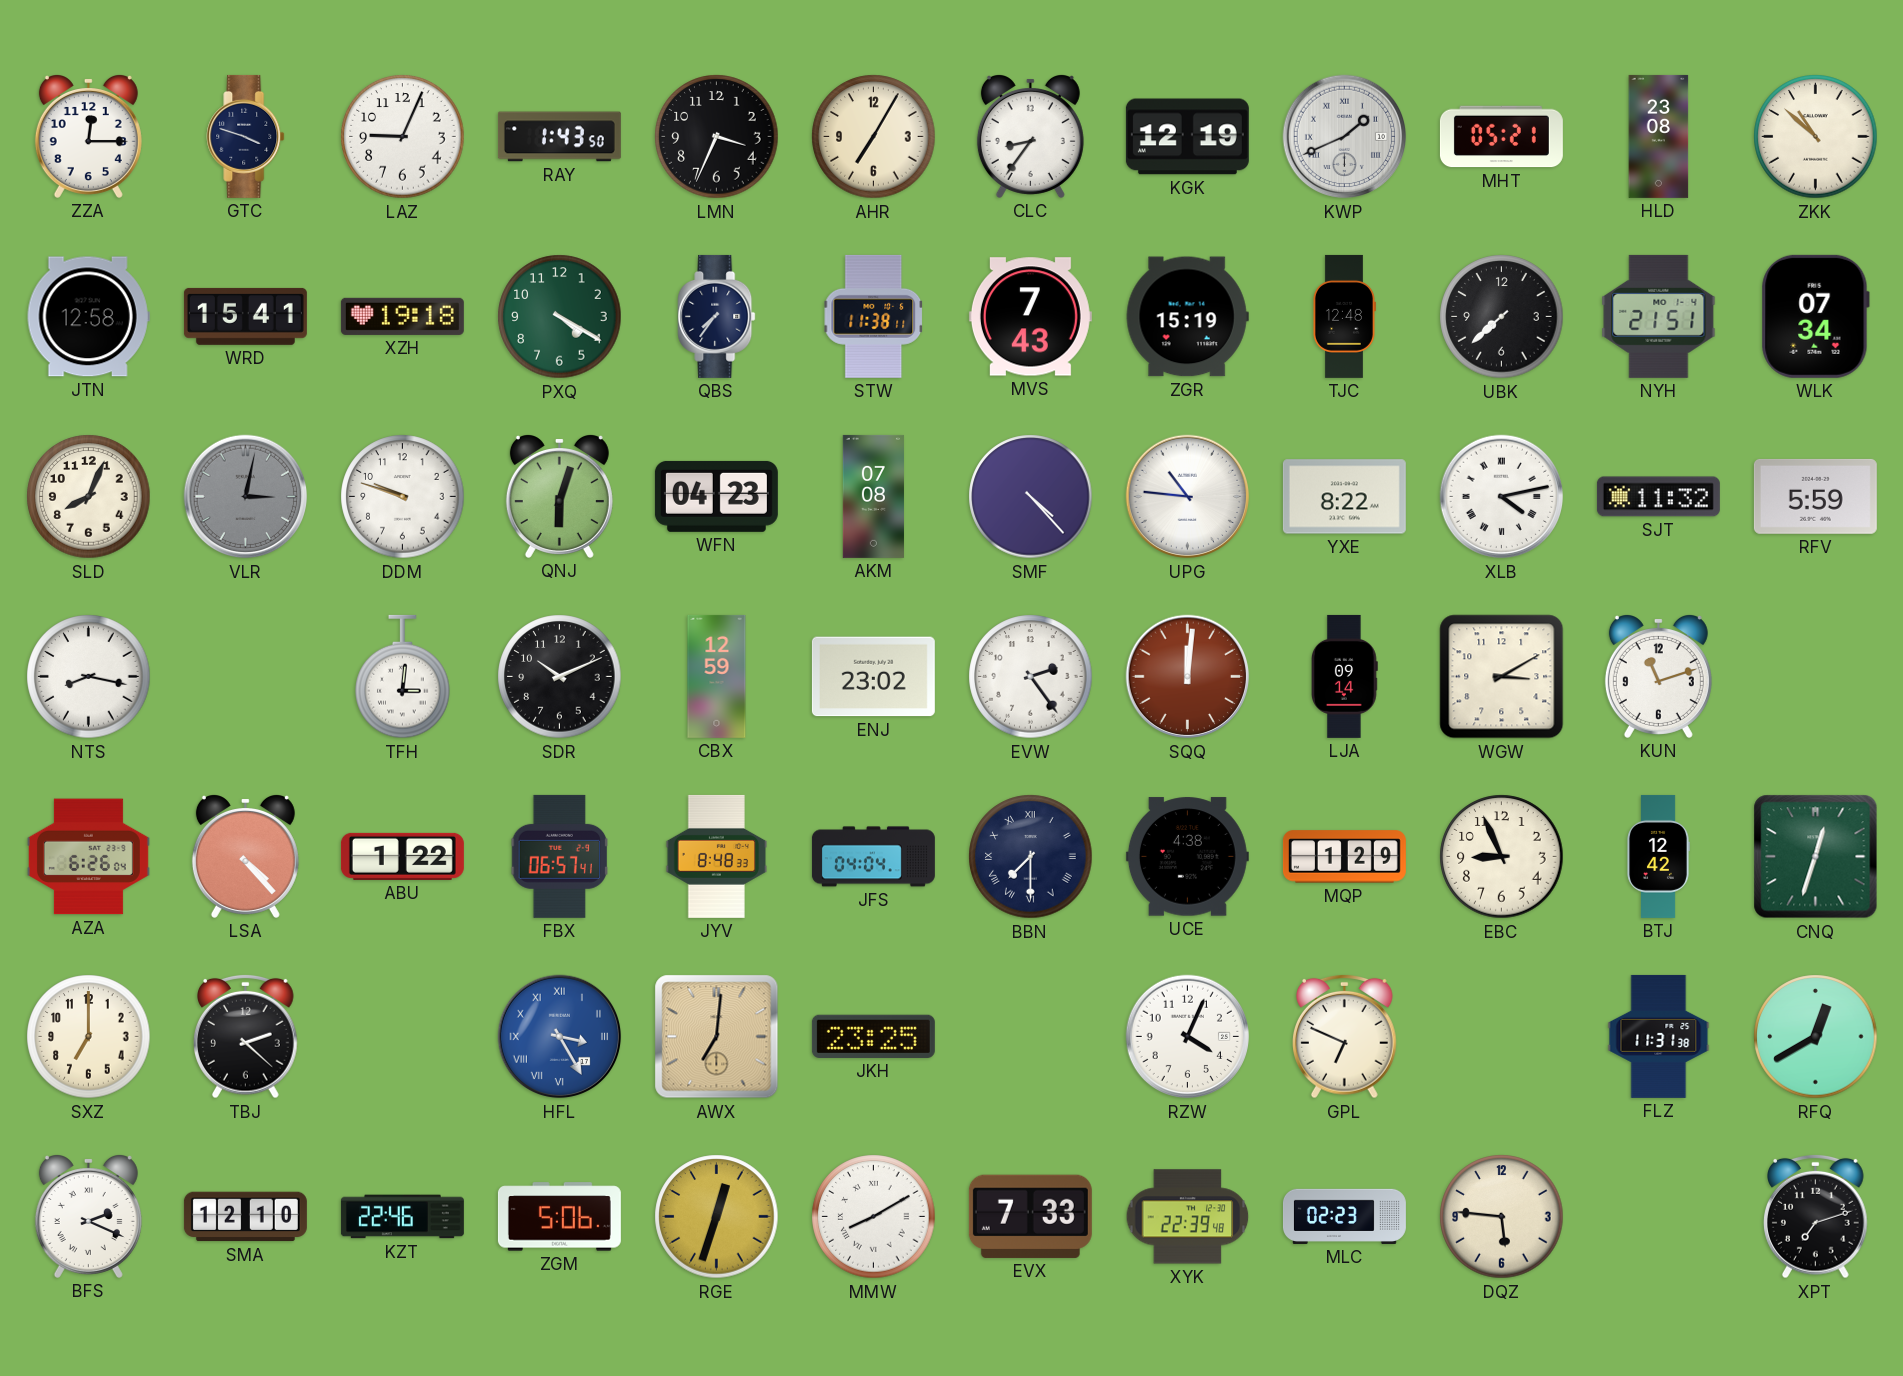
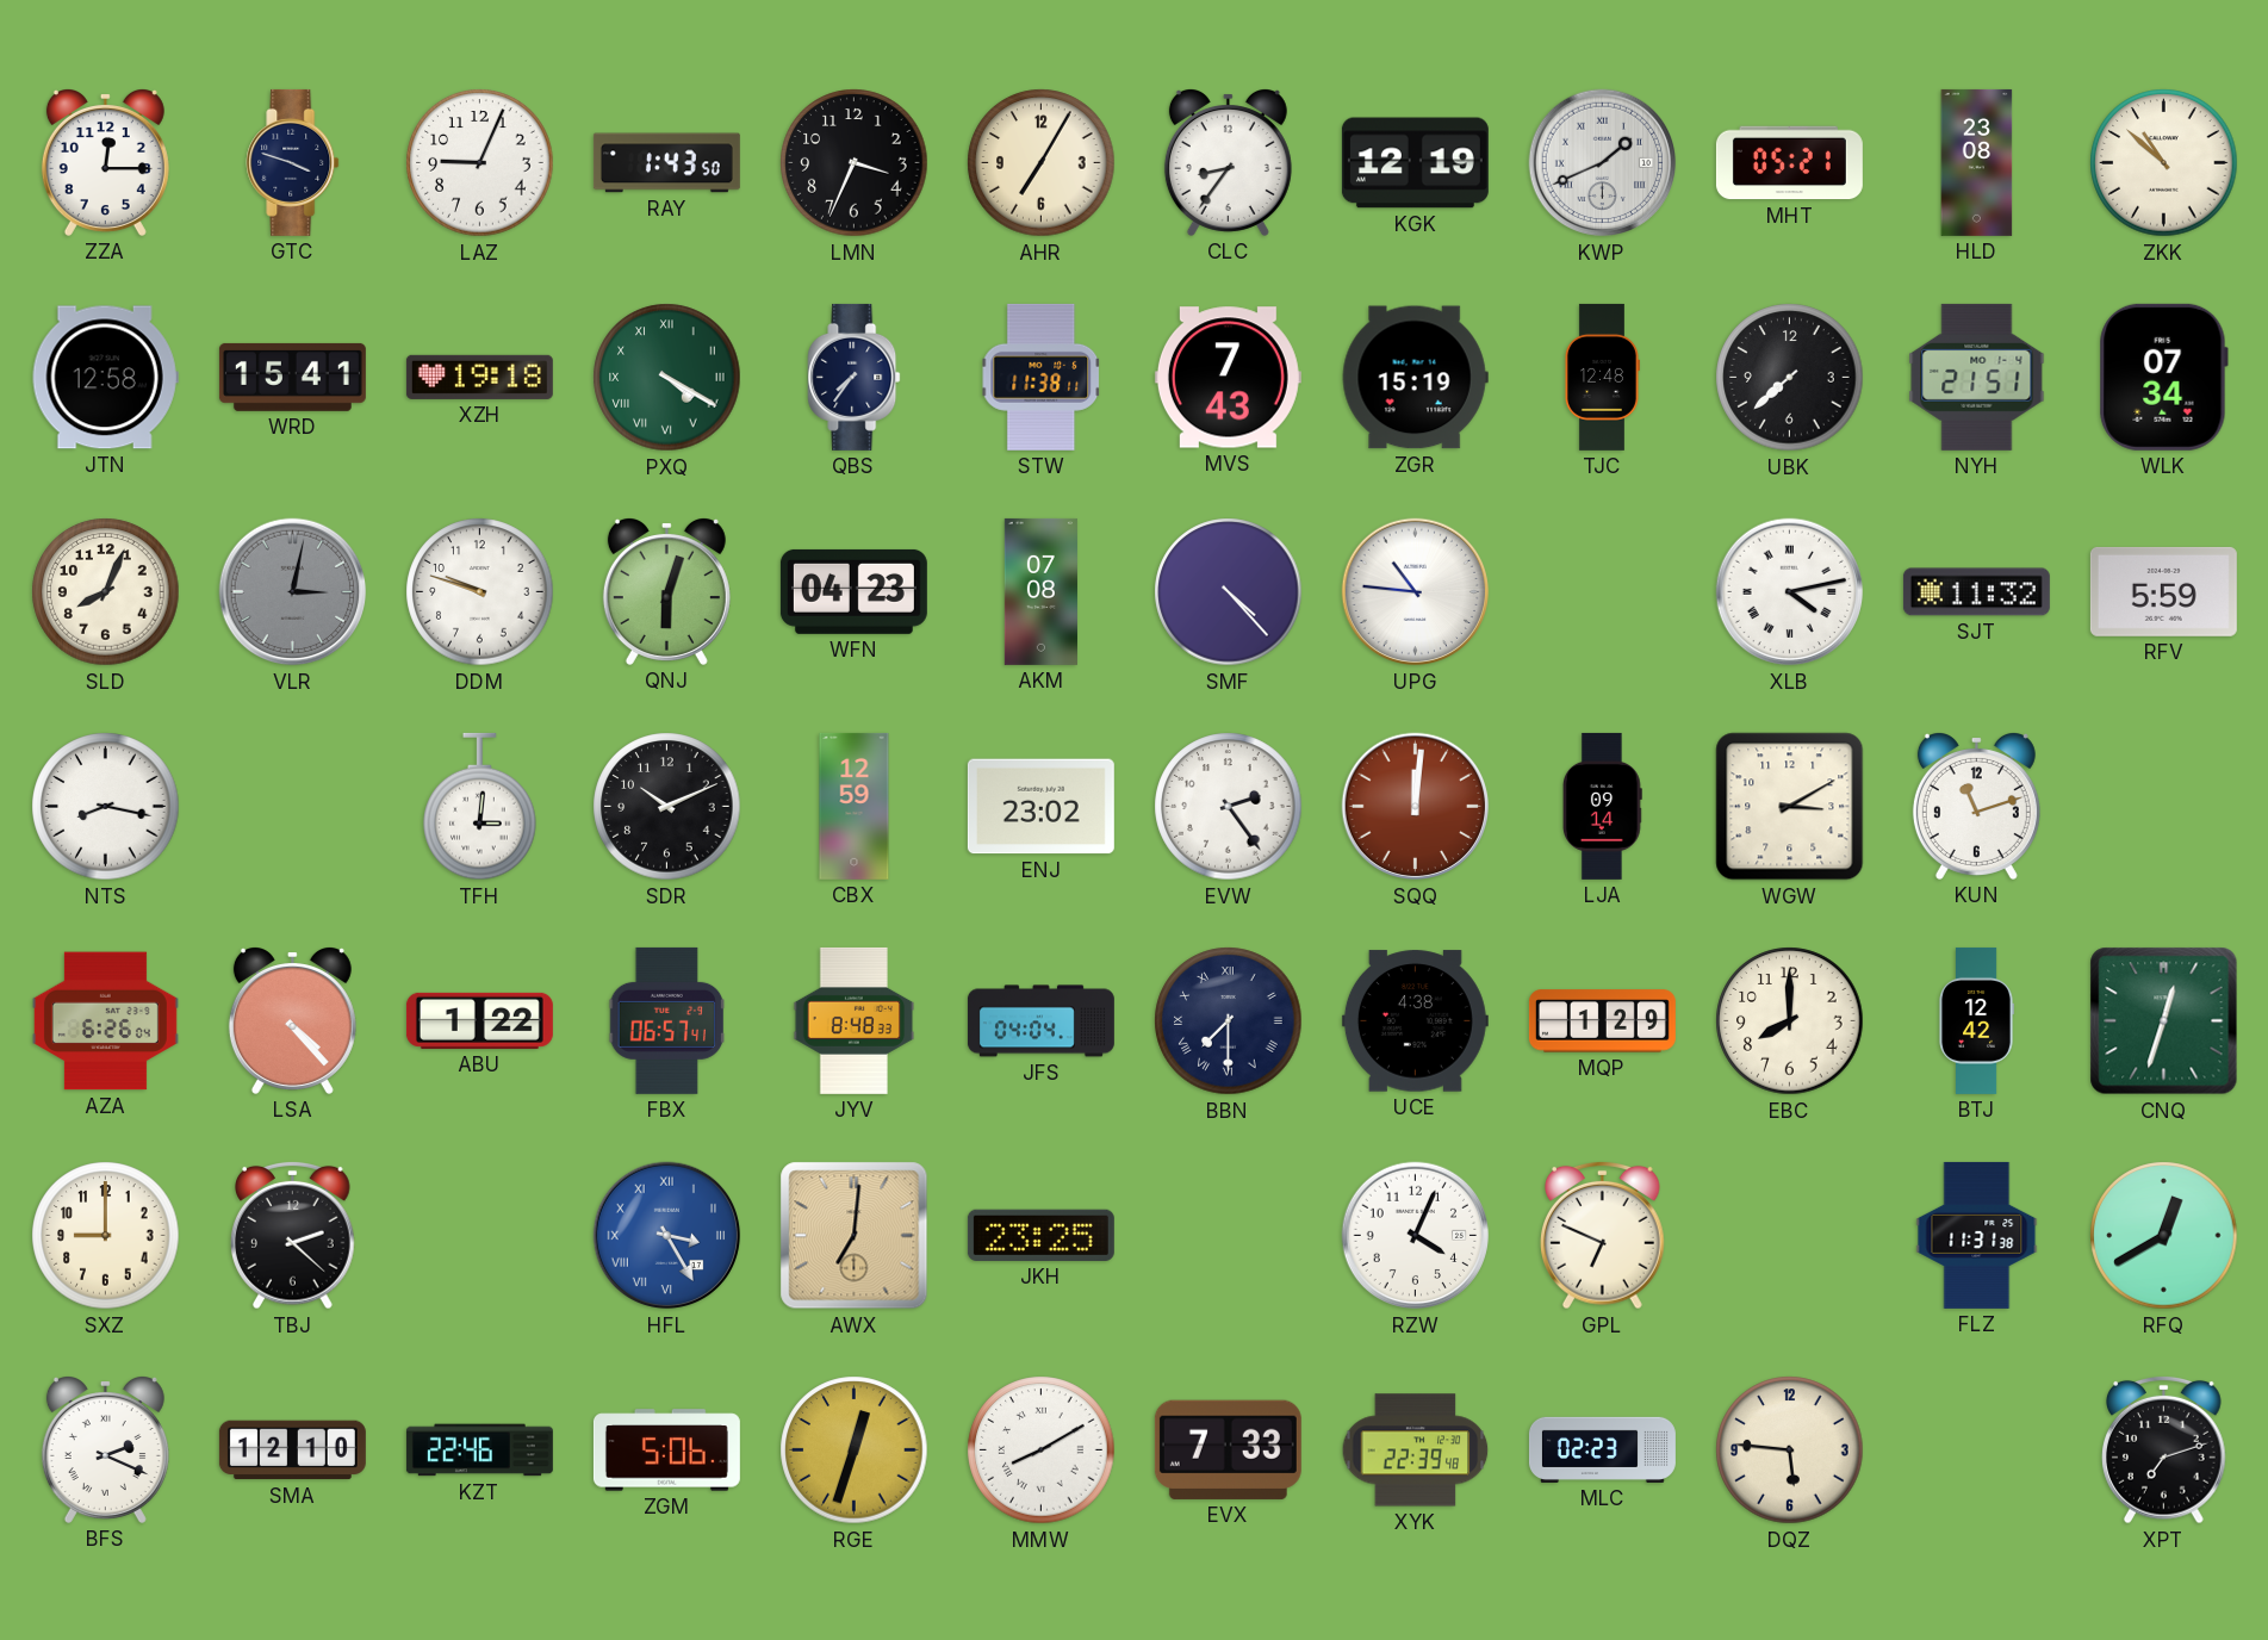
PXQ numerals: Arabic -> Roman
YXE: 8:22 -> none
EBC: 8:56 -> 8:00
SXZ: 7:00 -> 9:00
